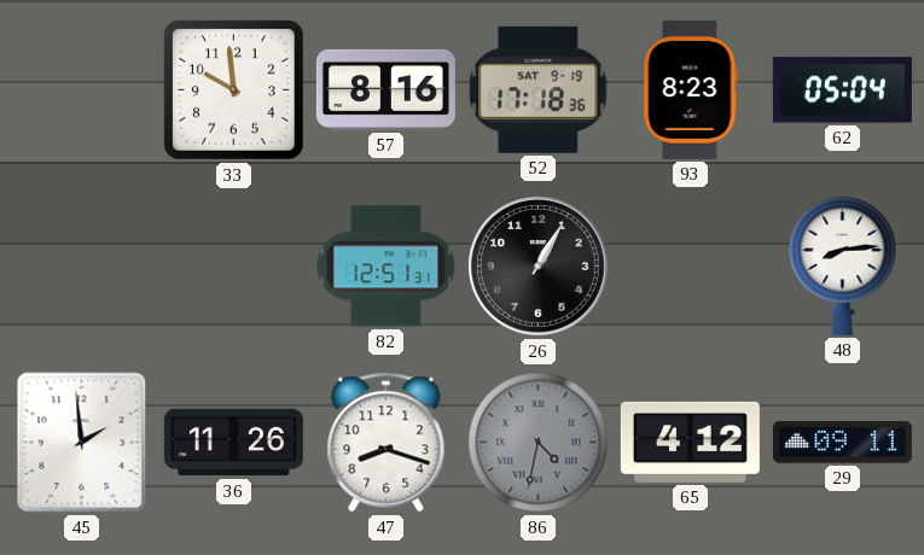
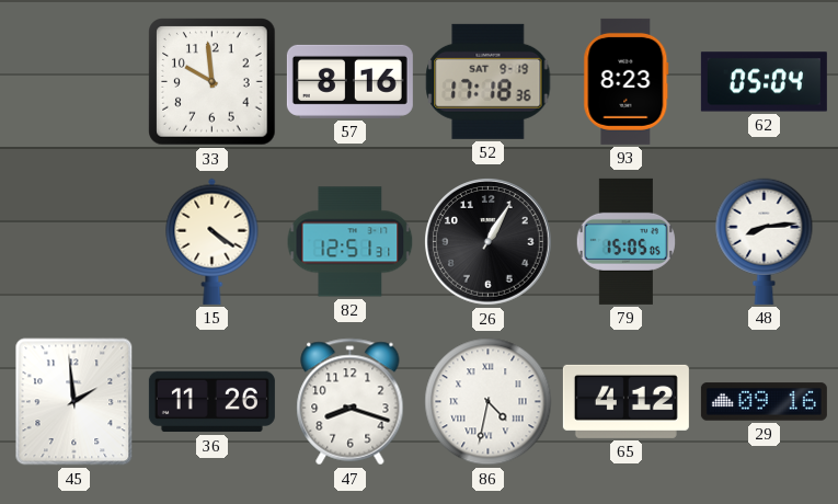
15: none -> 4:21
79: none -> 15:05
86 dial: grey -> white
29: 09:11 -> 09:16
